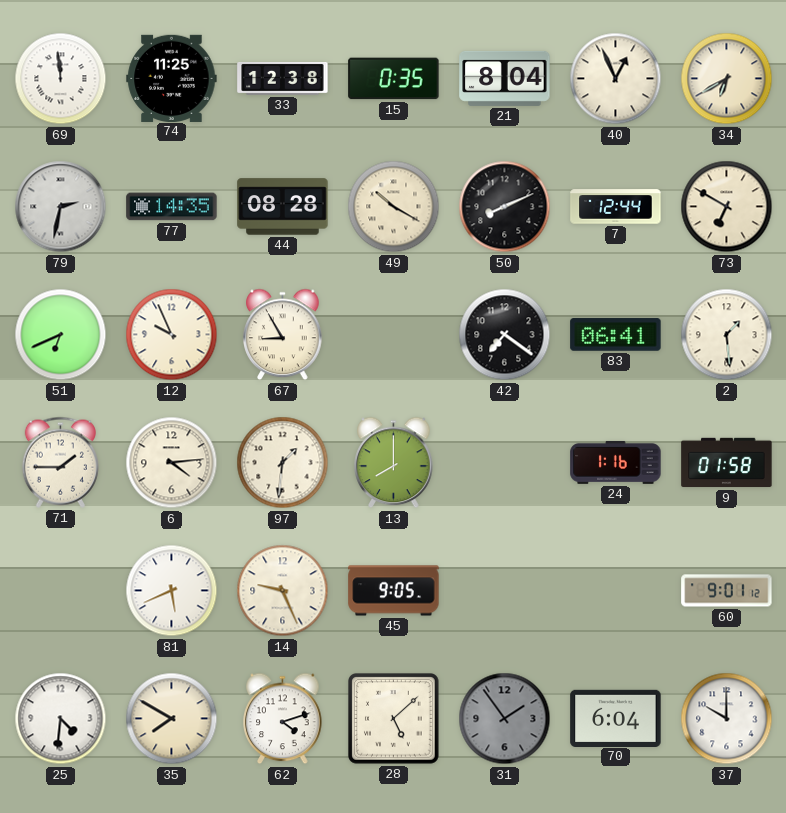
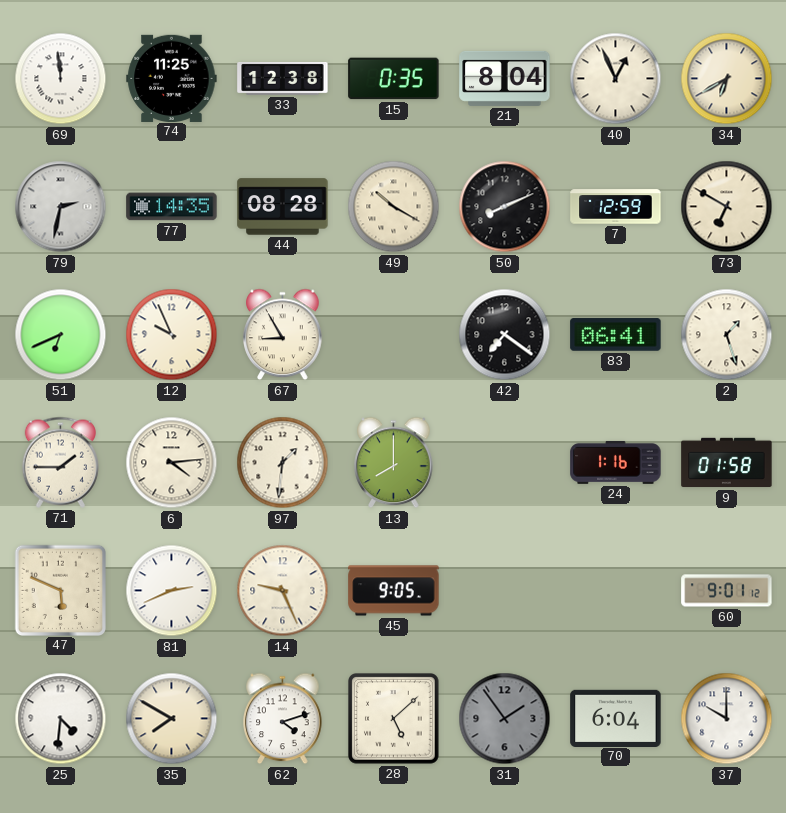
7: 12:44 -> 12:59
2: 1:29 -> 1:27
47: none -> 5:49
81: 5:41 -> 2:41
